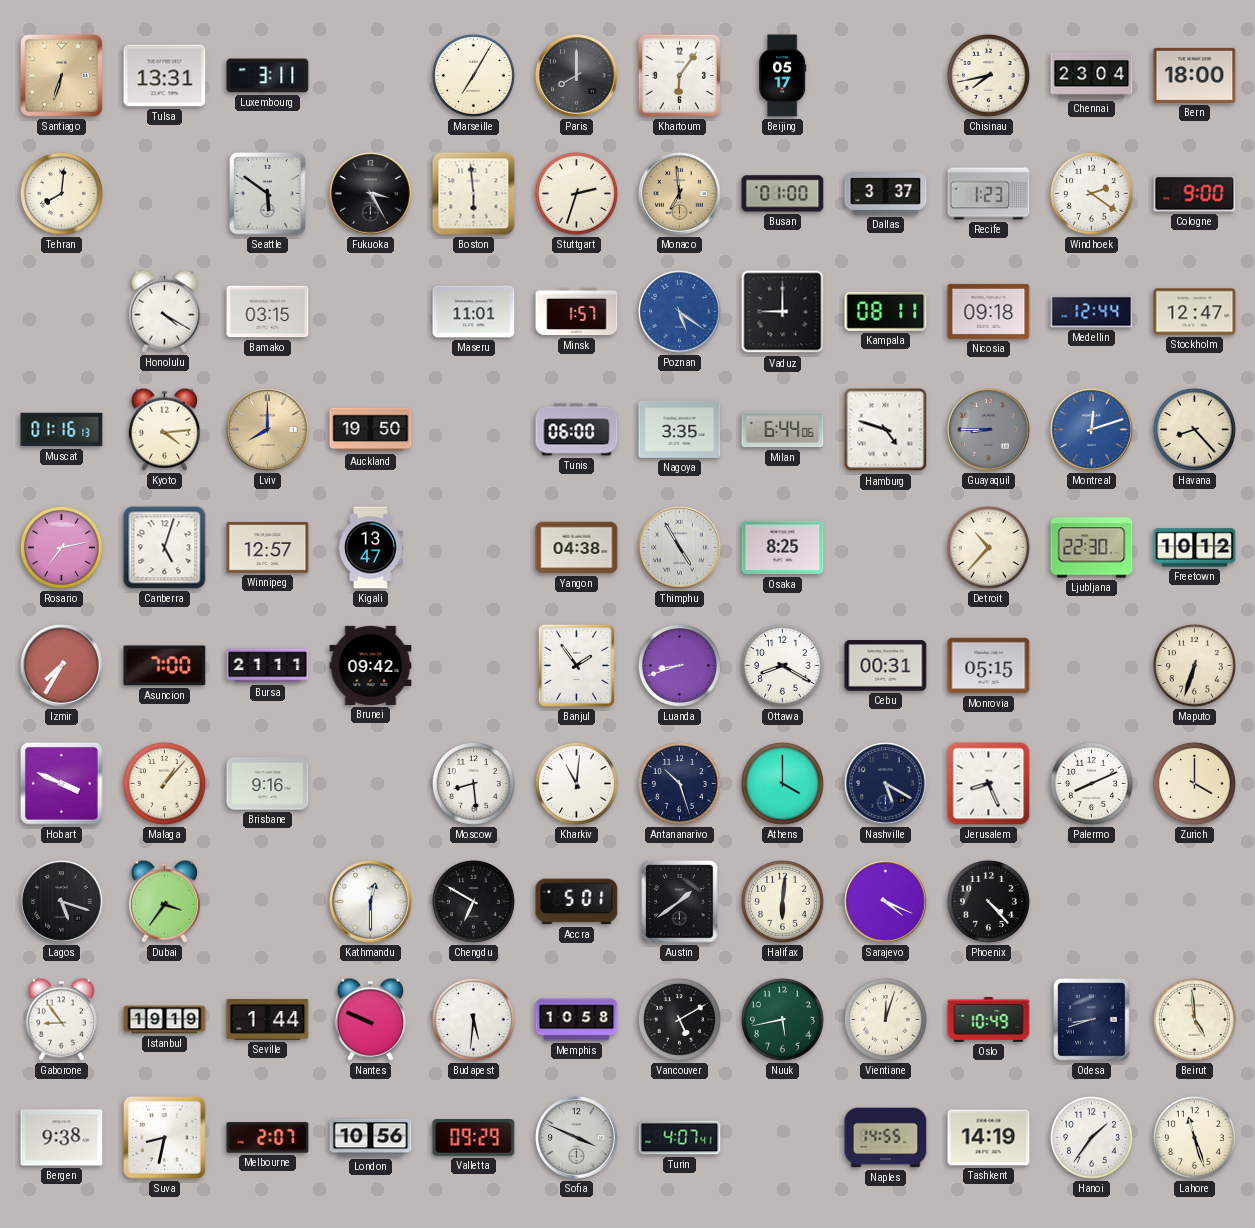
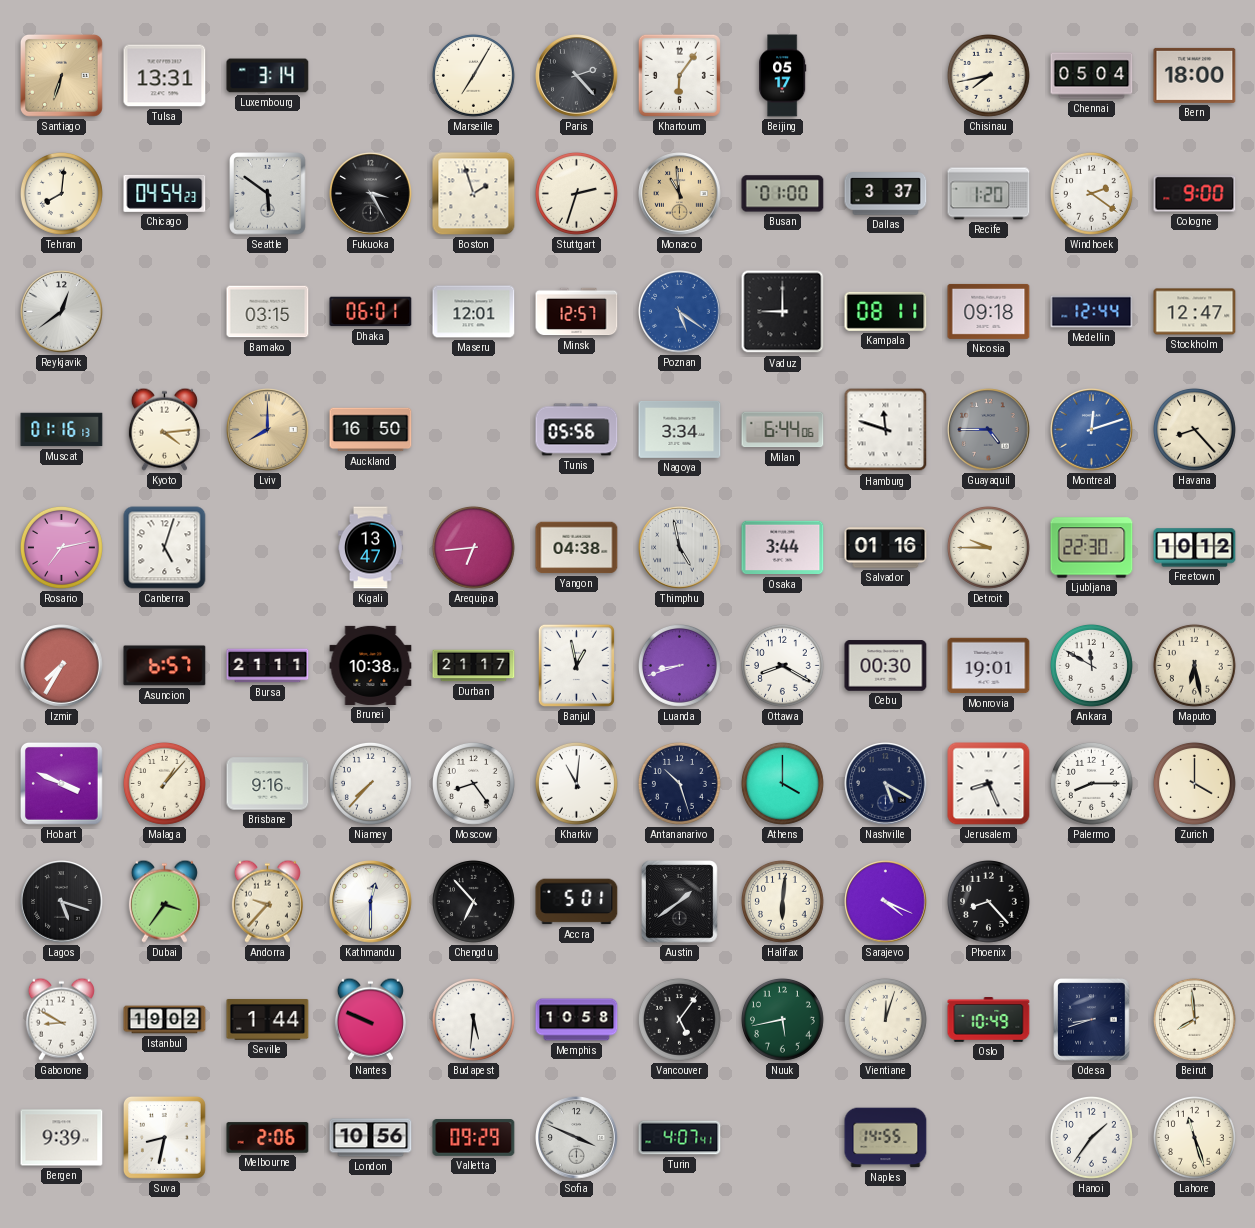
Luxembourg: 3:11 -> 3:14
Paris: 8:00 -> 2:23
Chennai: 23:04 -> 05:04
Chicago: none -> 04:54
Boston: 5:59 -> 1:57
Monaco: 6:59 -> 10:59
Recife: 1:23 -> 1:20
Reykjavik: none -> 12:39
Honolulu: 4:20 -> none
Dhaka: none -> 06:01
Maseru: 11:01 -> 12:01
Minsk: 1:57 -> 12:57
Auckland: 19:50 -> 16:50
Tunis: 06:00 -> 05:56
Nagoya: 3:35 -> 3:34
Hamburg: 4:48 -> 11:48
Guayaquil: 8:45 -> 4:45
Winnipeg: 12:57 -> none
Arequipa: none -> 6:44
Thimphu: 4:55 -> 4:58
Osaka: 8:25 -> 3:44
Salvador: none -> 01:16
Detroit: 10:37 -> 9:45
Asuncion: 7:00 -> 6:57
Brunei: 09:42 -> 10:38
Durban: none -> 21:17
Banjul: 1:54 -> 12:58
Cebu: 00:31 -> 00:30
Monrovia: 05:15 -> 19:01
Ankara: none -> 11:50
Maputo: 6:33 -> 6:28
Niamey: none -> 7:37
Moscow: 8:29 -> 8:24
Palermo: 8:11 -> 8:15
Andorra: none -> 9:37
Chengdu: 6:50 -> 6:53
Phoenix: 4:23 -> 8:23
Gaborone: 8:54 -> 8:50
Istanbul: 19:19 -> 19:02
Vancouver: 5:10 -> 5:06
Beirut: 4:59 -> 7:59
Bergen: 9:38 -> 9:39
Melbourne: 2:07 -> 2:06
Tashkent: 14:19 -> none
